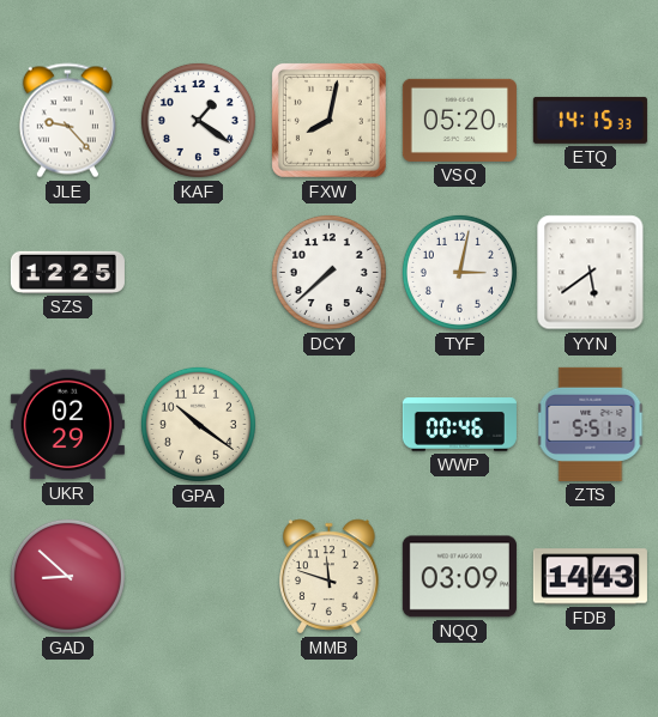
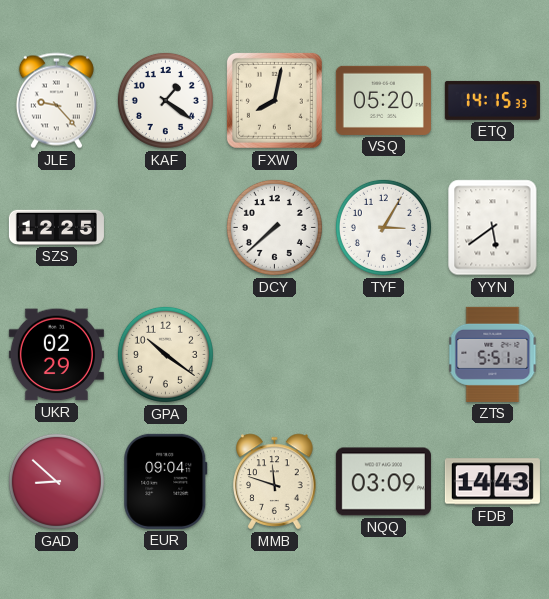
TYF: 3:02 -> 3:05
WWP: 00:46 -> none
EUR: none -> 09:04
